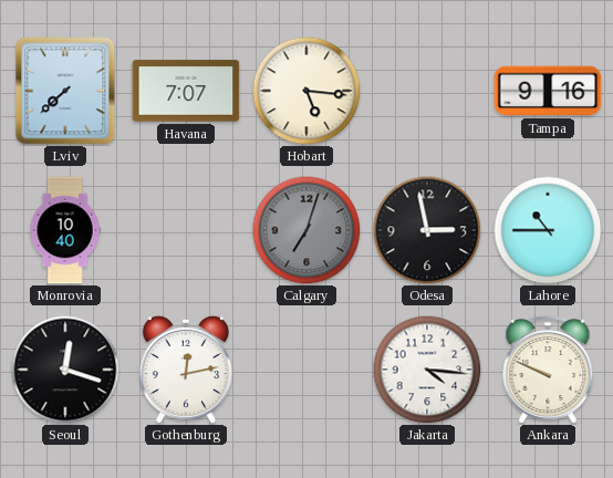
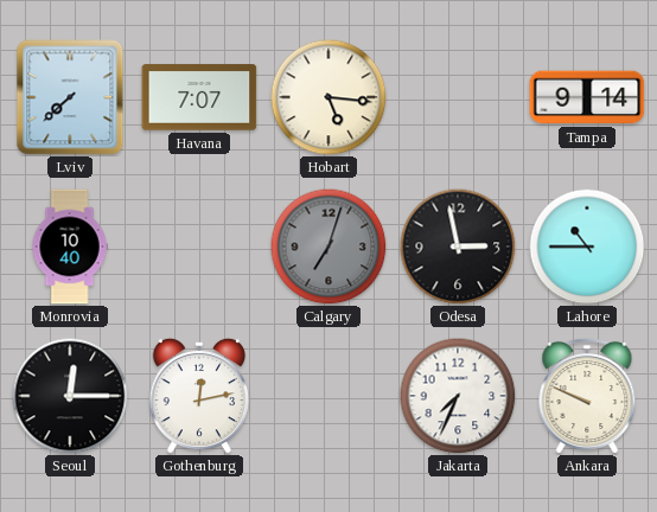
Tampa: 9:16 -> 9:14
Seoul: 12:18 -> 12:15
Jakarta: 4:16 -> 7:34
